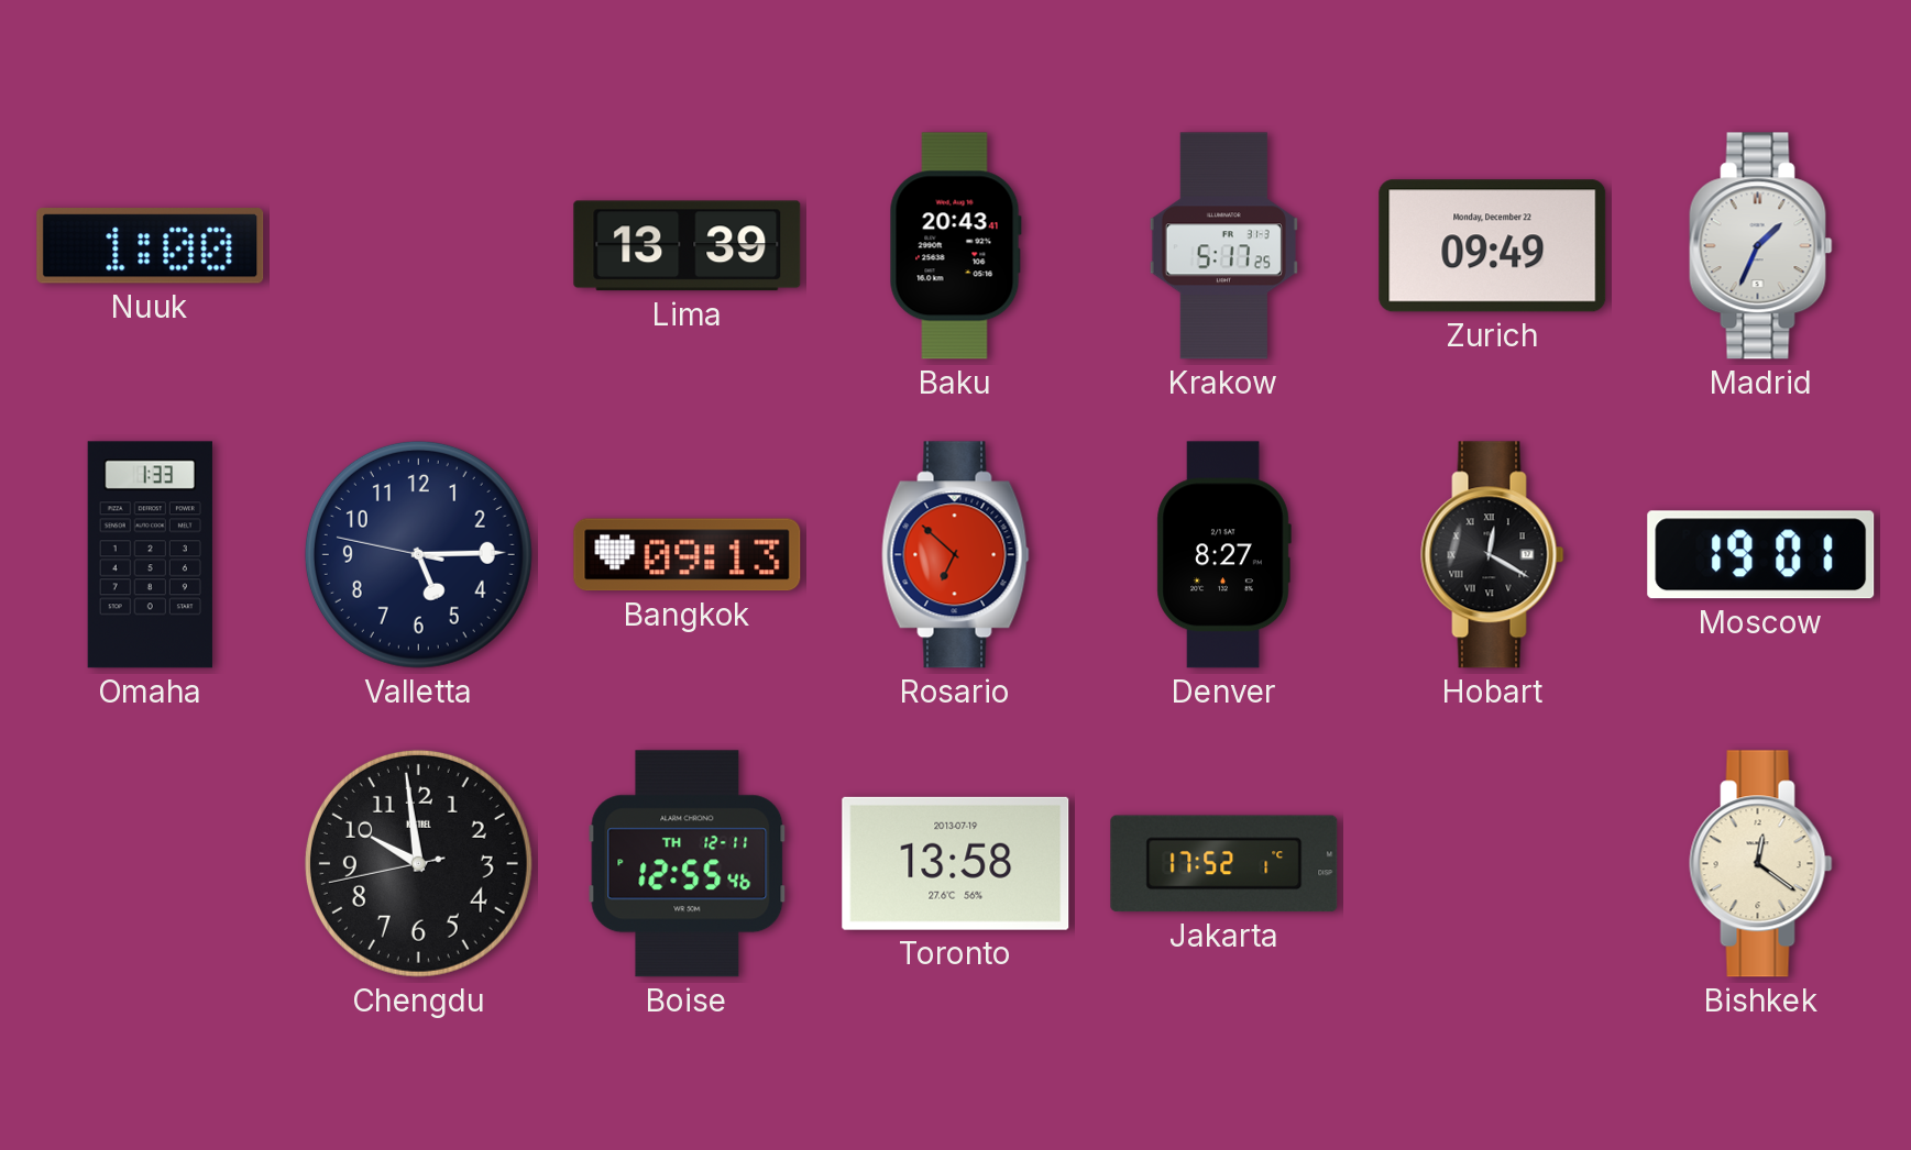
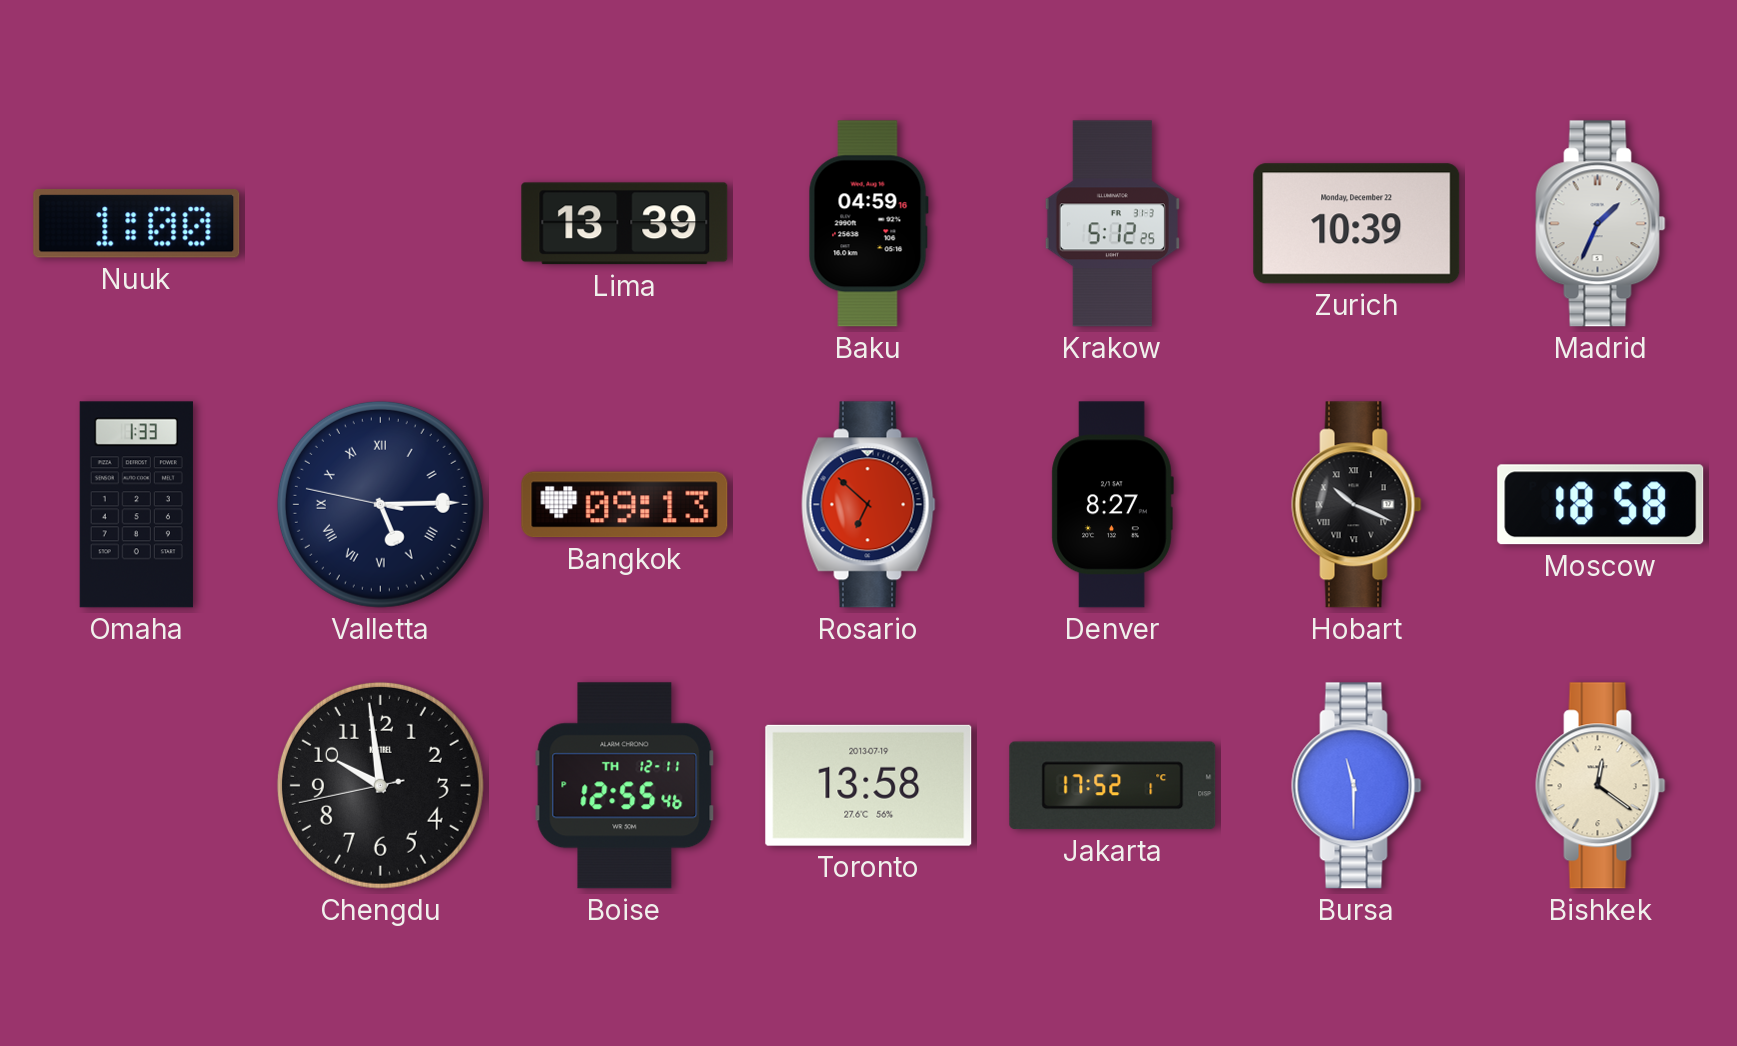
Baku: 20:43 -> 04:59
Krakow: 5:17 -> 5:12
Zurich: 09:49 -> 10:39
Valletta numerals: Arabic -> Roman
Hobart: 12:20 -> 10:19
Moscow: 19:01 -> 18:58
Bursa: none -> 11:30
